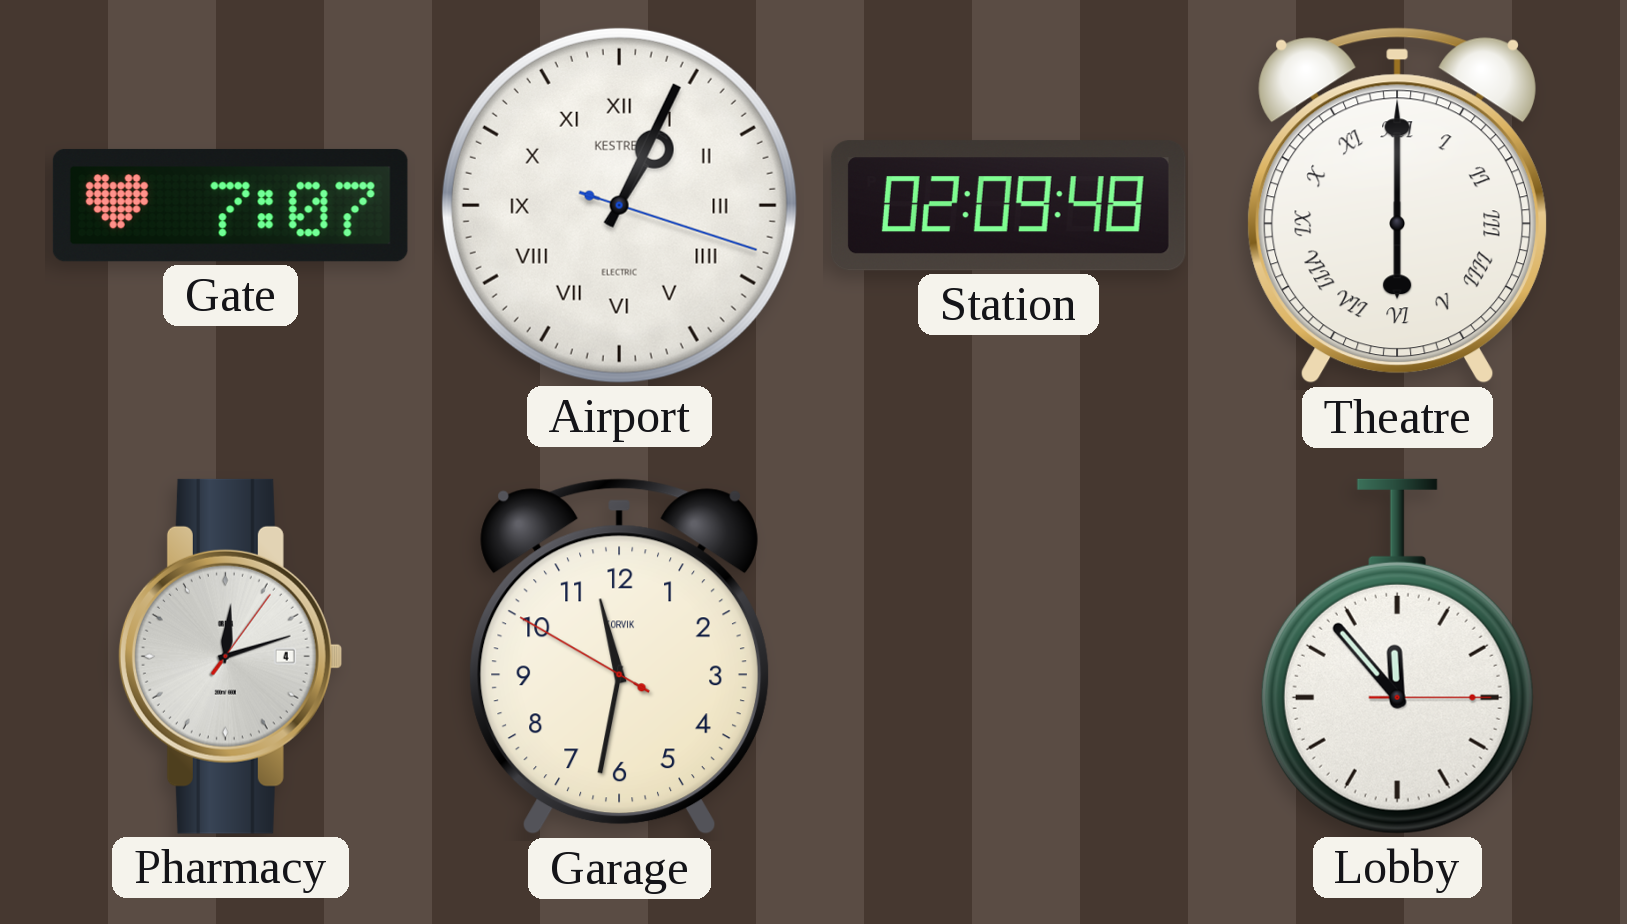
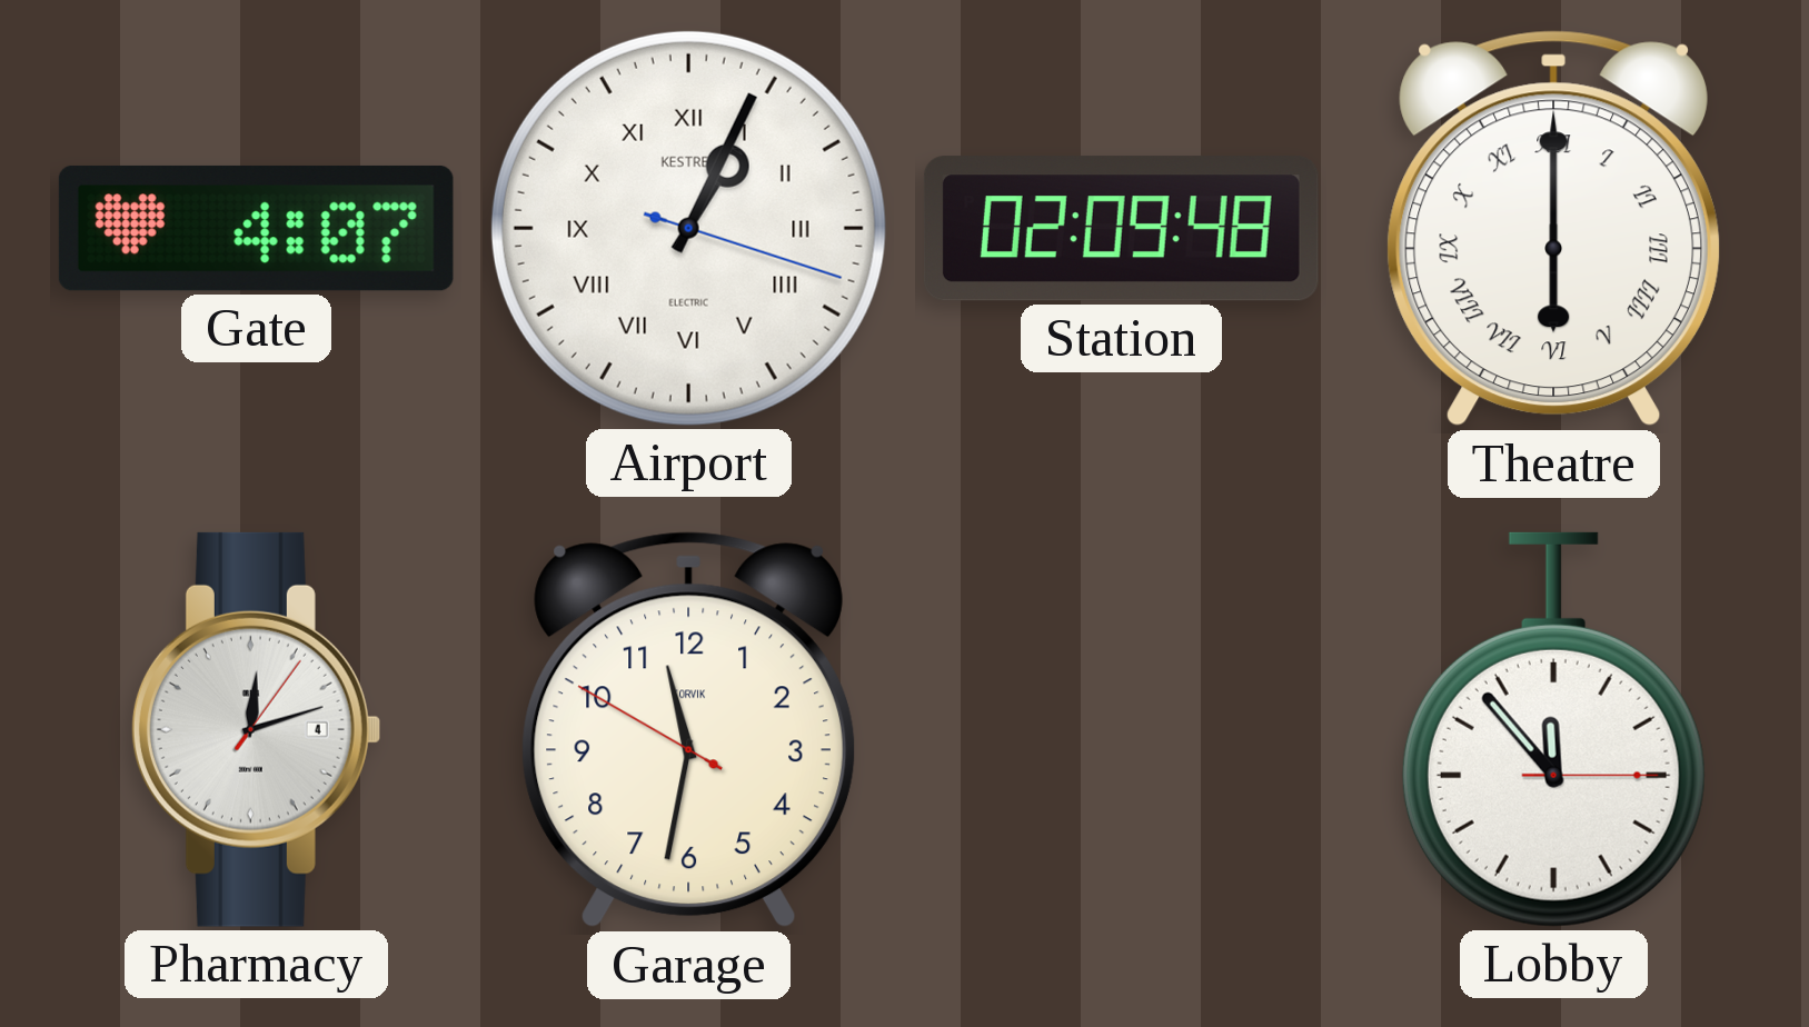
Gate: 7:07 -> 4:07
